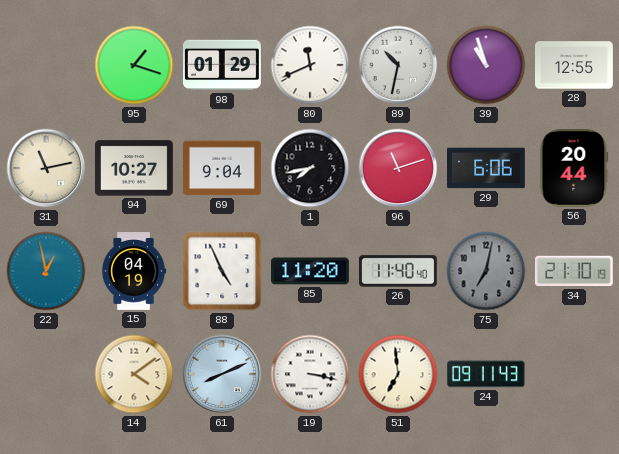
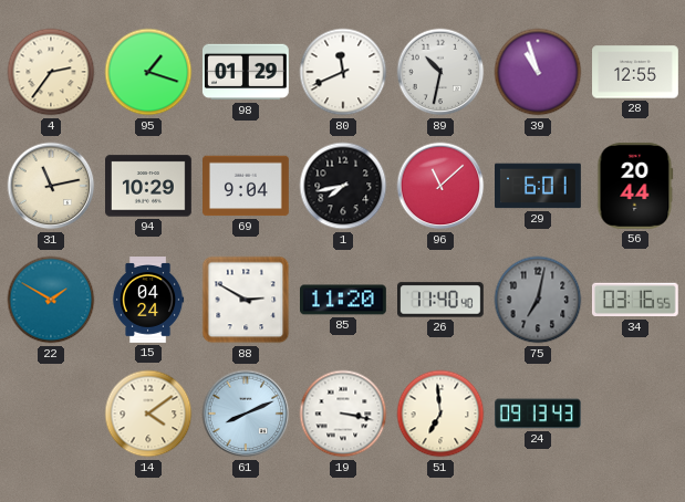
4: none -> 2:36
94: 10:27 -> 10:29
96: 11:12 -> 11:08
29: 6:06 -> 6:01
22: 12:58 -> 1:50
15: 04:19 -> 04:24
88: 4:56 -> 2:50
34: 21:10 -> 03:16
24: 09:11 -> 09:13
